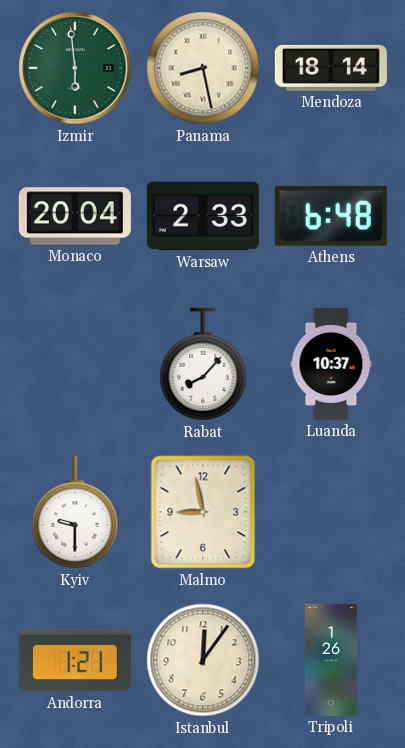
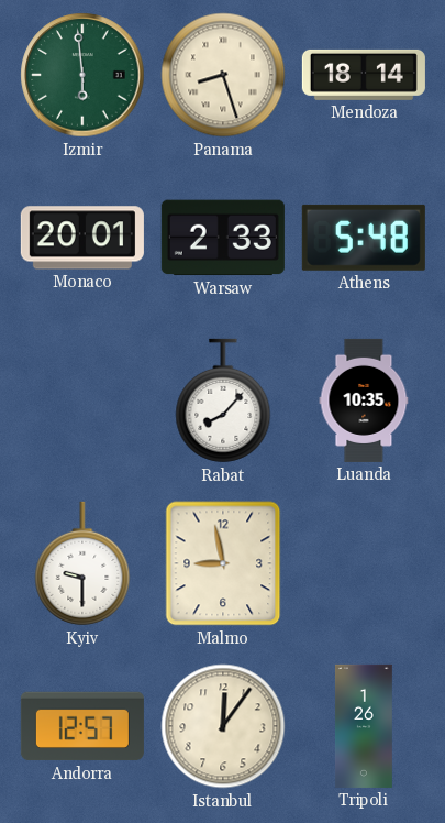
Panama: 8:28 -> 8:27
Monaco: 20:04 -> 20:01
Athens: 6:48 -> 5:48
Luanda: 10:37 -> 10:35
Andorra: 1:21 -> 12:57
